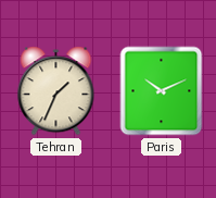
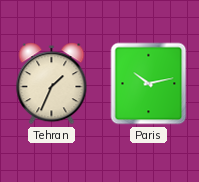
Paris: 10:11 -> 10:13
